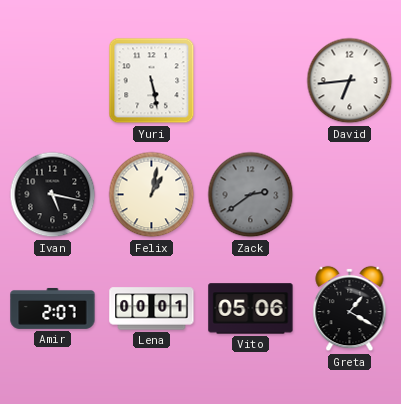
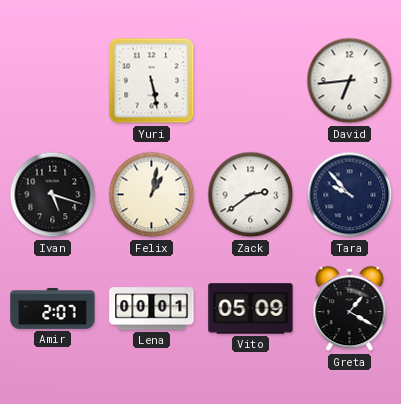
Ivan: 5:17 -> 5:18
Zack dial: grey -> white
Tara: none -> 9:53
Vito: 05:06 -> 05:09
